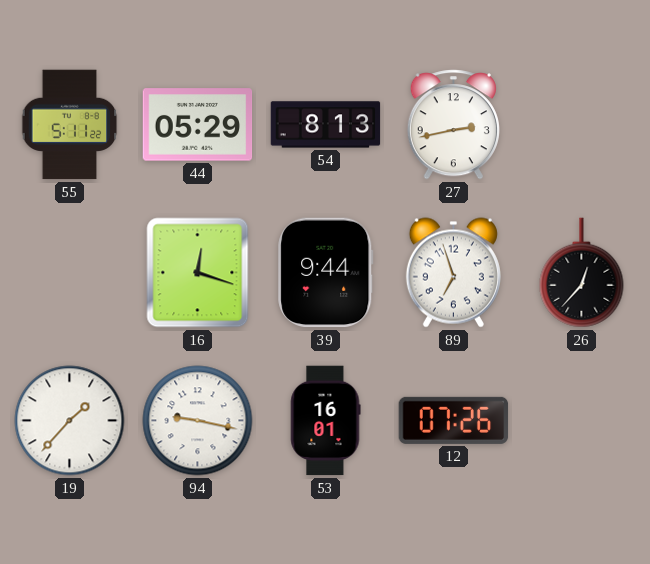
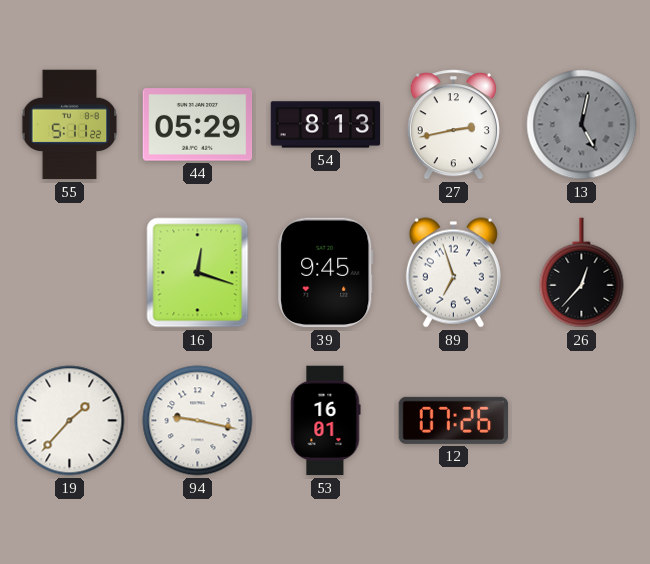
13: none -> 5:02
39: 9:44 -> 9:45
